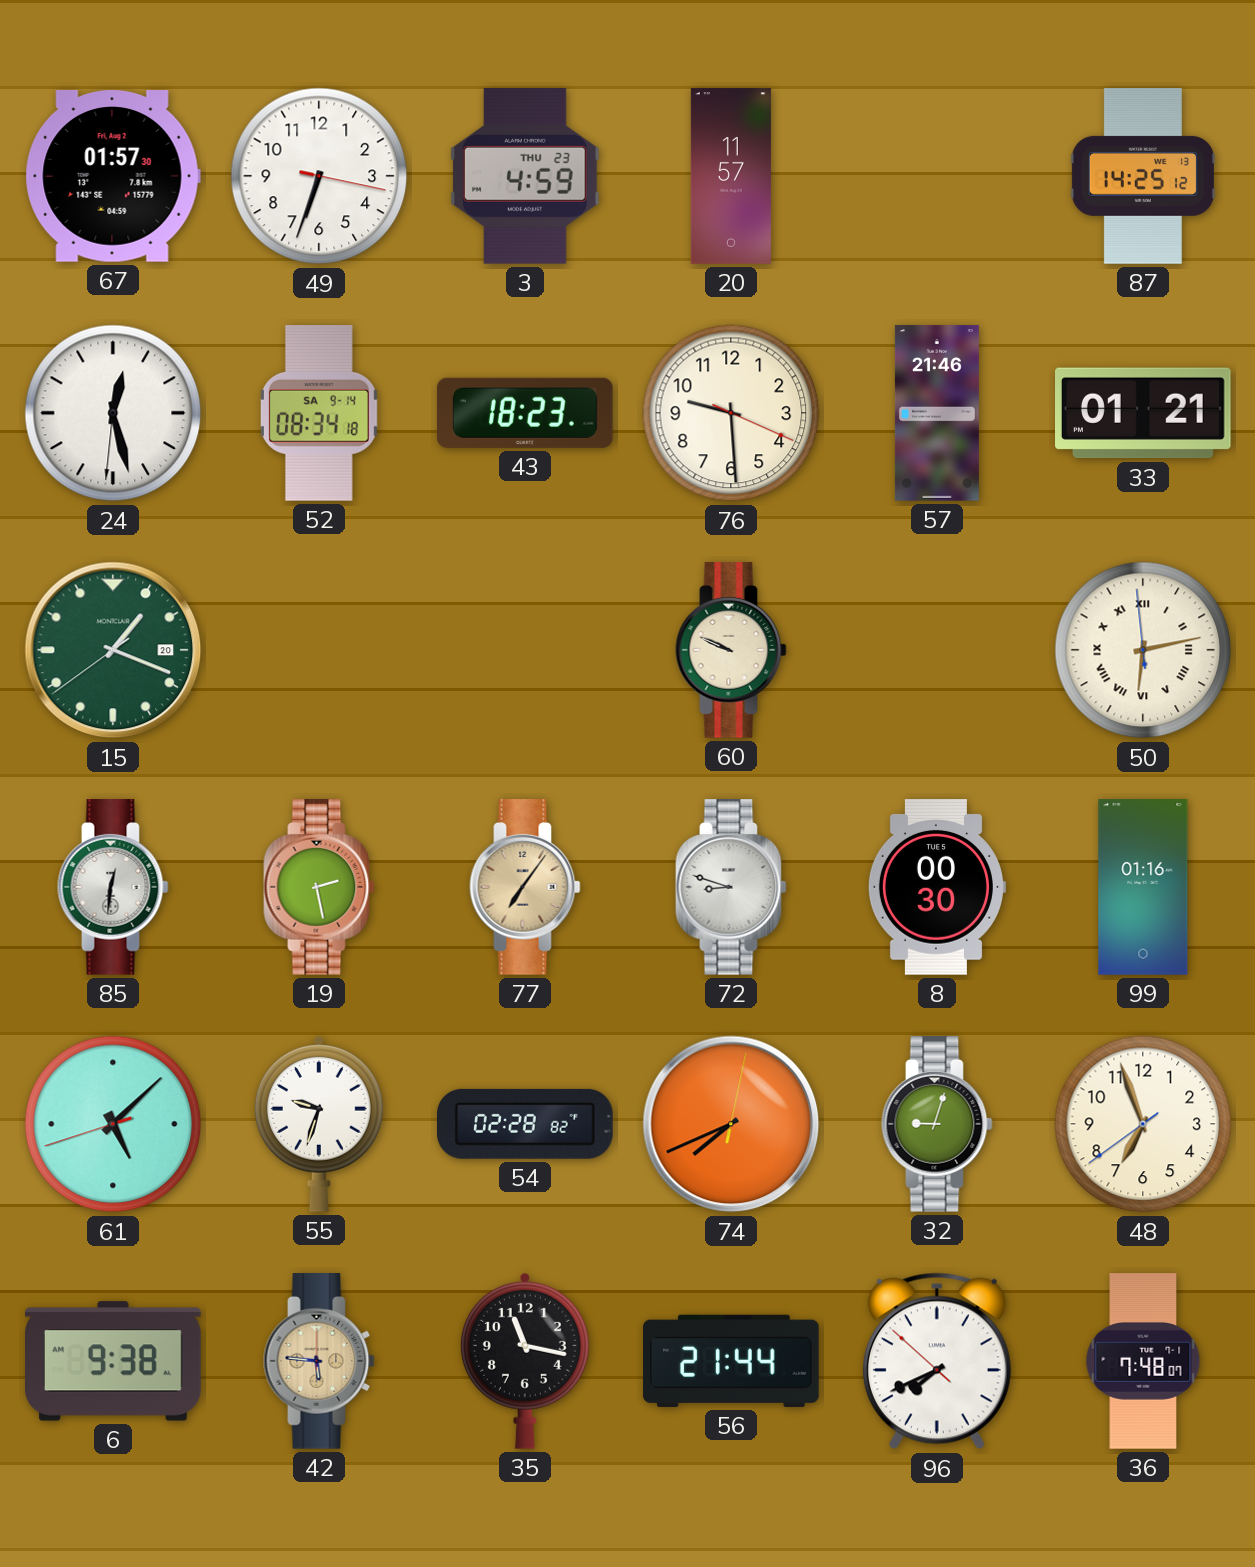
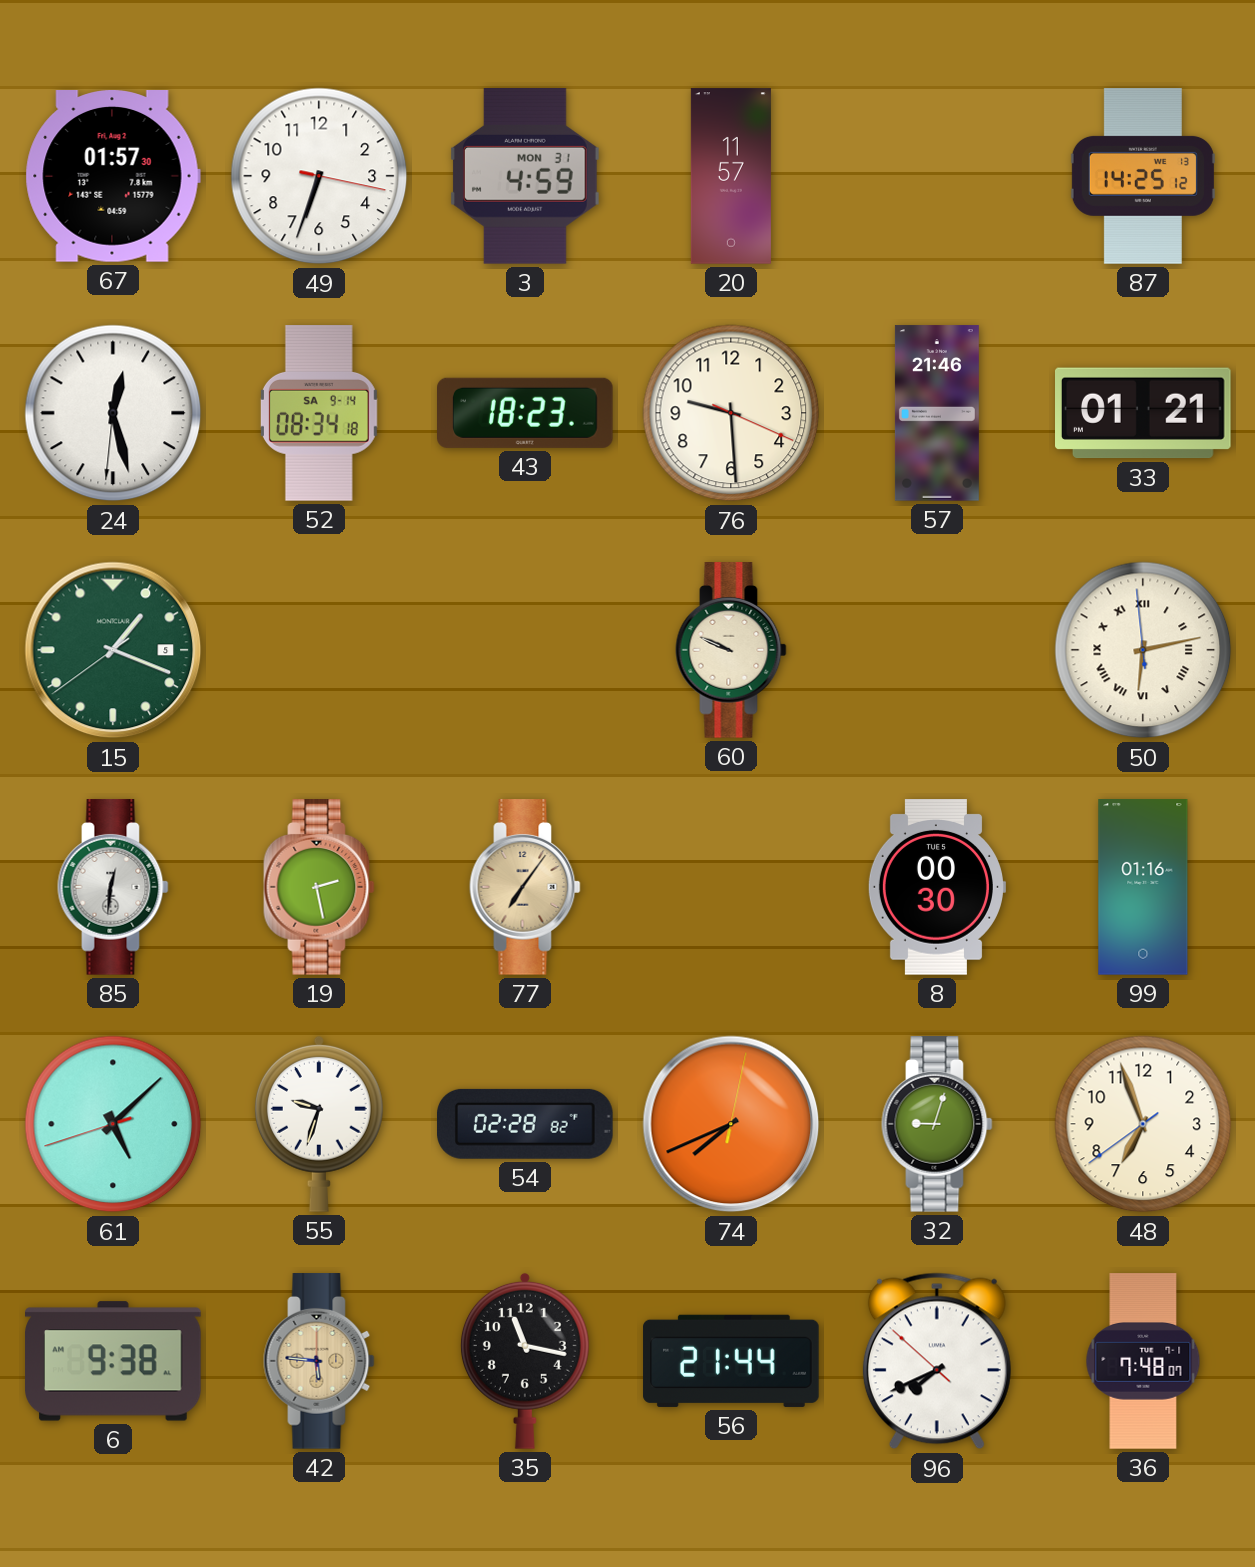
3 date: THU 23 -> MON 31
15 date: 20 -> 5
72: 8:48 -> none
